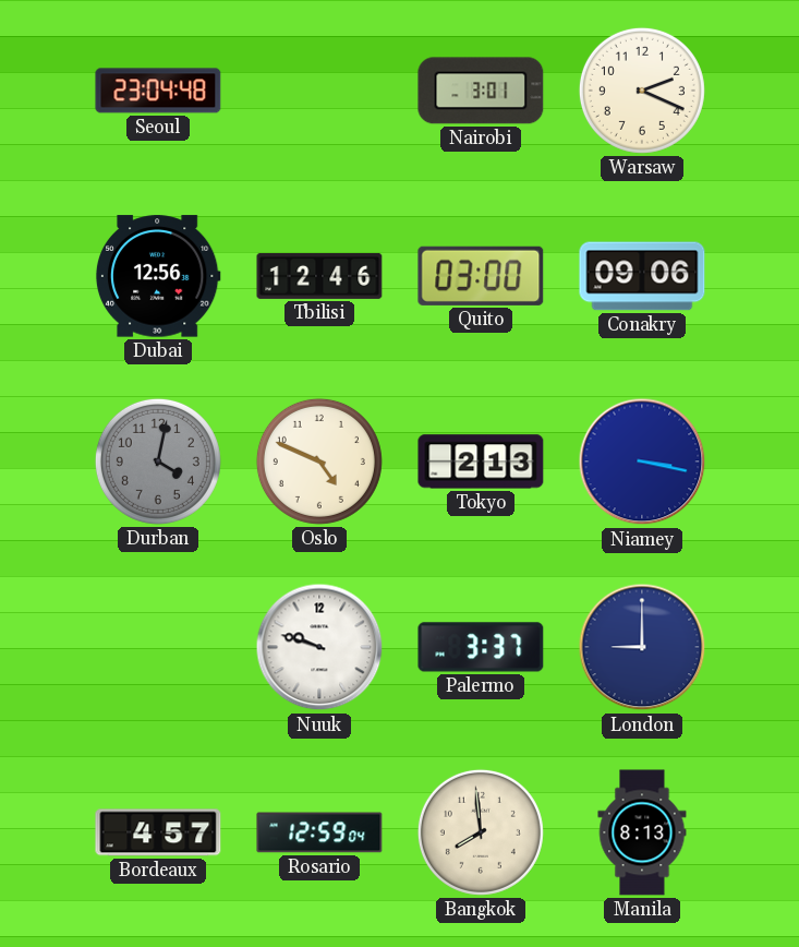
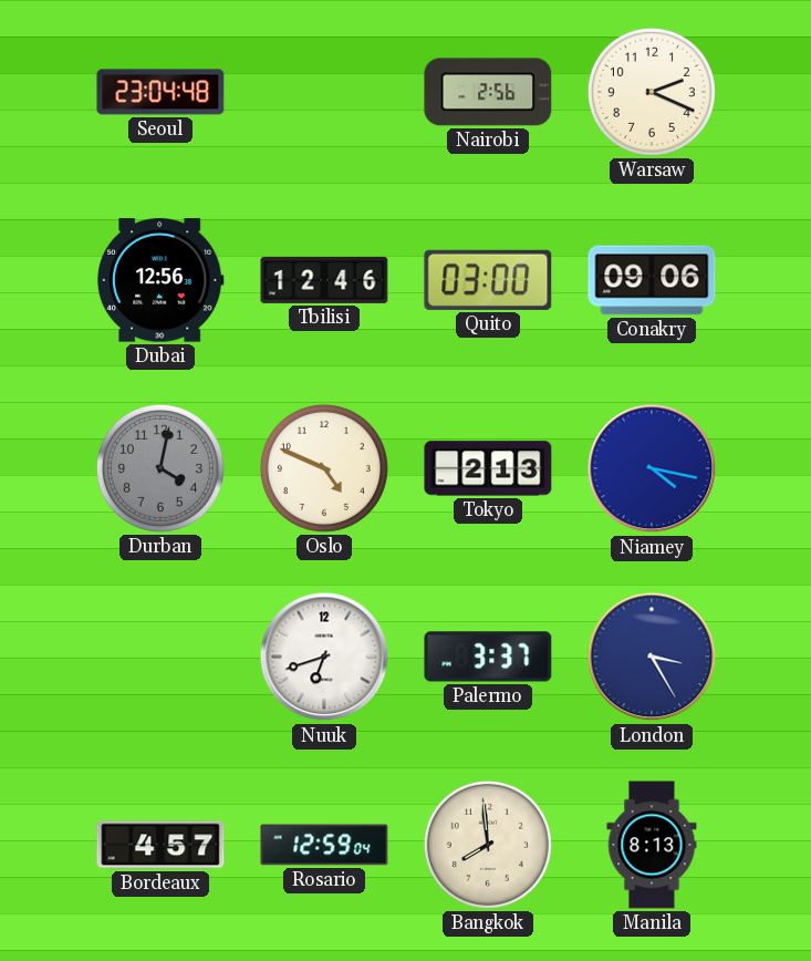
Nairobi: 3:01 -> 2:56
Niamey: 3:17 -> 4:17
Nuuk: 9:48 -> 6:42
London: 9:00 -> 3:25
